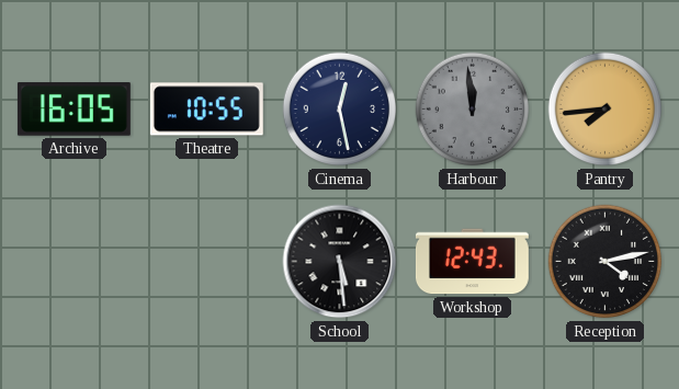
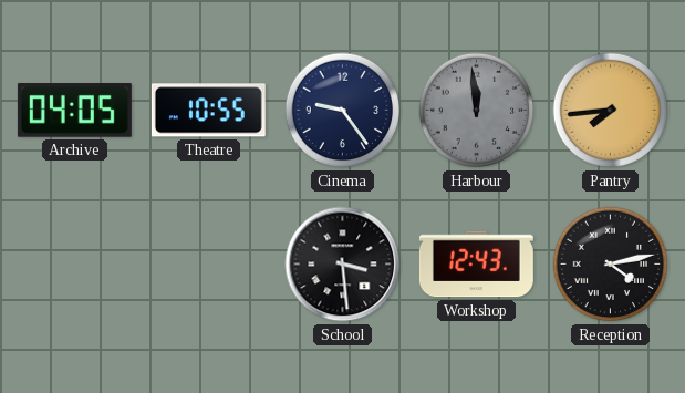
Archive: 16:05 -> 04:05
Cinema: 12:28 -> 9:24
School: 5:29 -> 3:29
